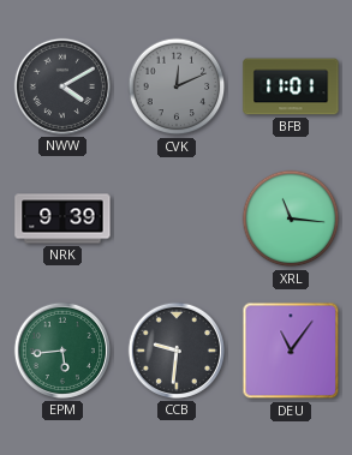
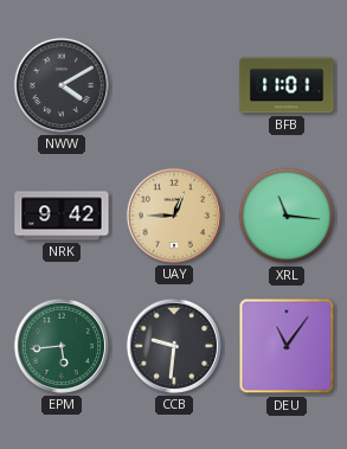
CVK: 12:11 -> none
NRK: 9:39 -> 9:42
UAY: none -> 12:45
